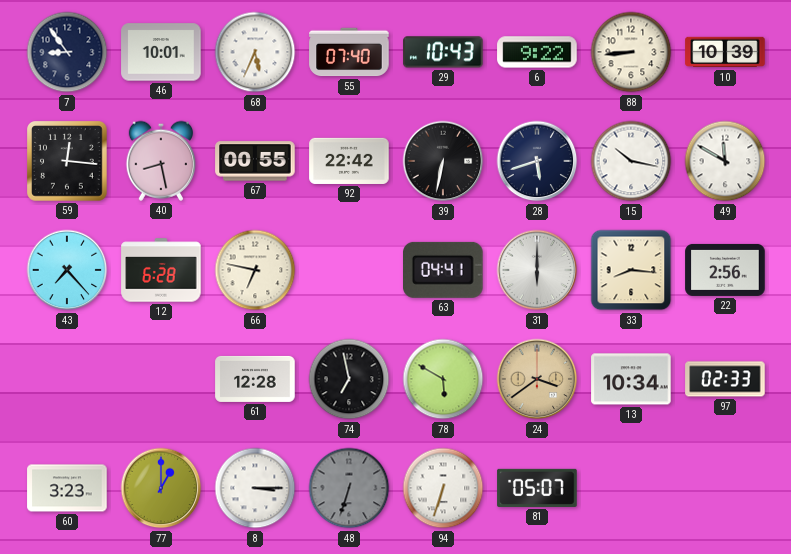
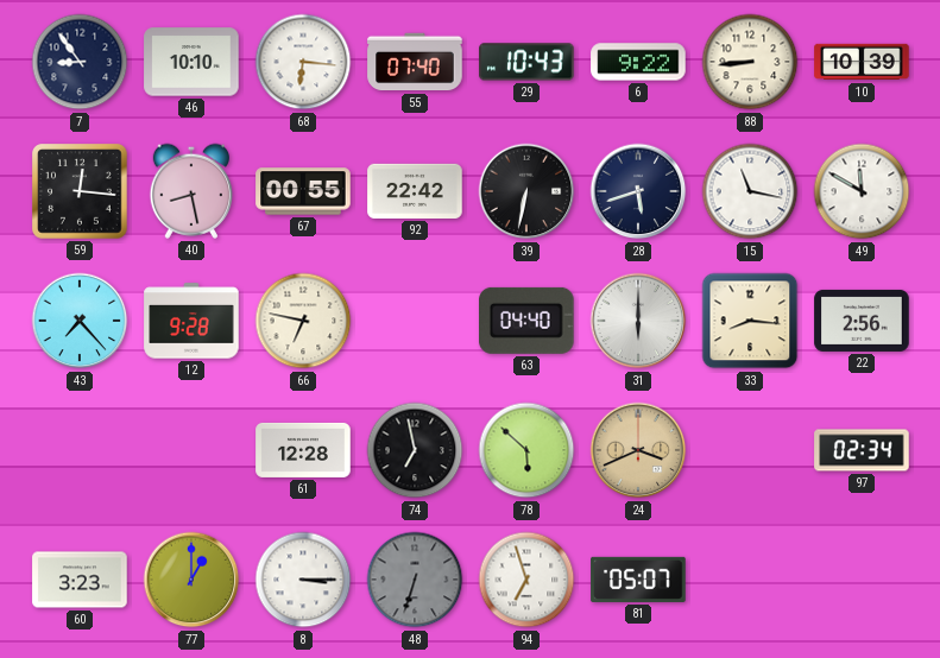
46: 10:01 -> 10:10
68: 5:34 -> 6:16
15: 10:17 -> 11:17
12: 6:28 -> 9:28
63: 04:41 -> 04:40
78: 5:50 -> 5:52
24: 3:39 -> 3:41
13: 10:34 -> none
97: 02:33 -> 02:34
94: 6:33 -> 6:57
